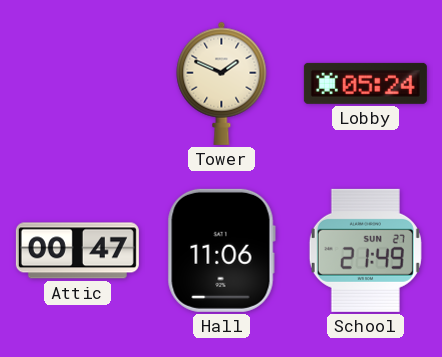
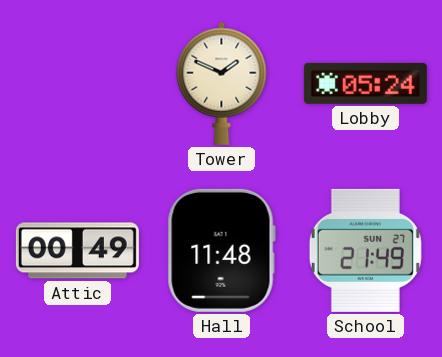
Attic: 00:47 -> 00:49
Hall: 11:06 -> 11:48
